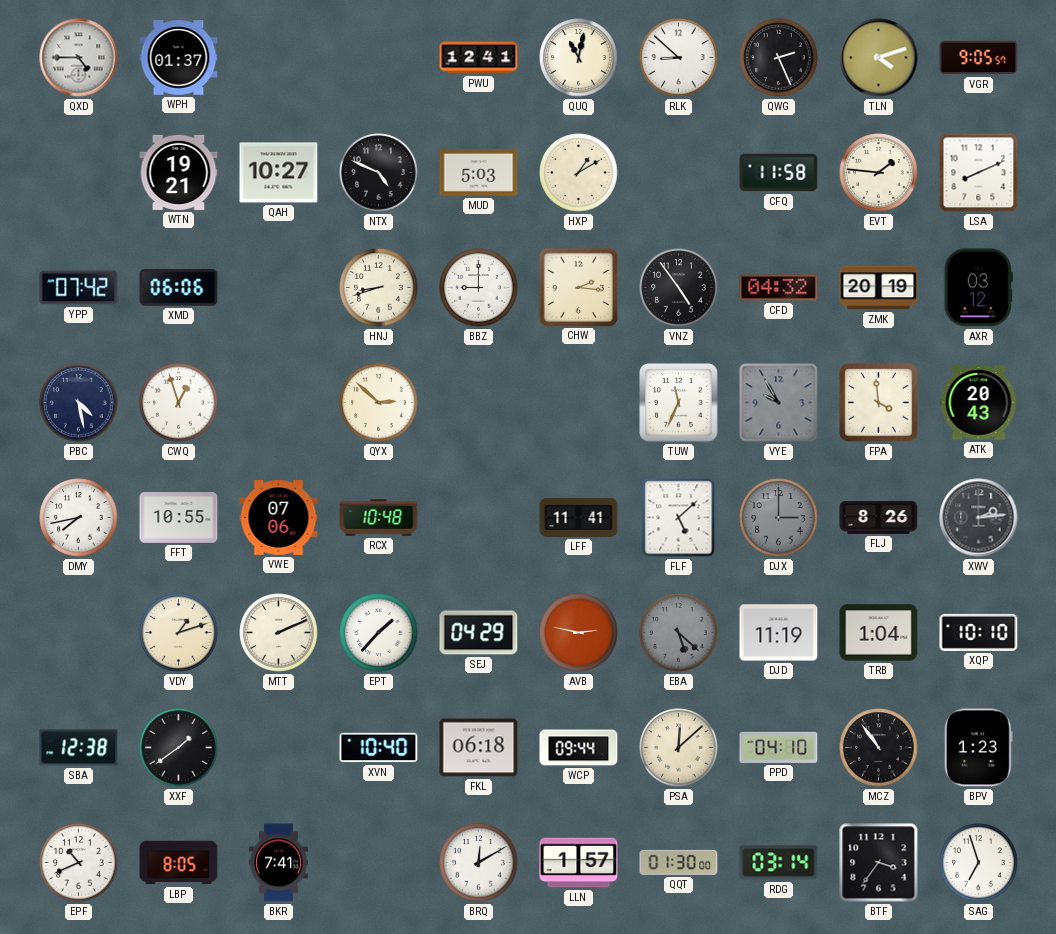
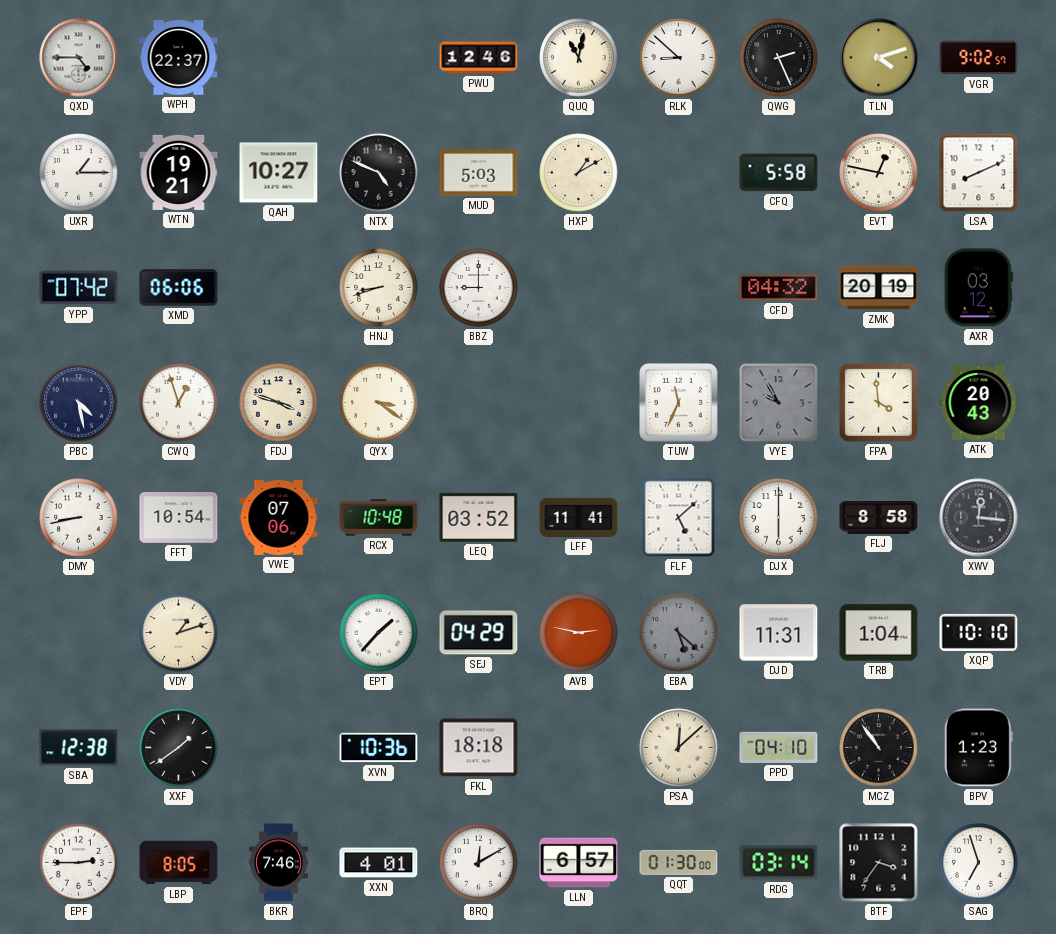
WPH: 01:37 -> 22:37
PWU: 12:41 -> 12:46
VGR: 9:05 -> 9:02
UXR: none -> 1:15
CFQ: 11:58 -> 5:58
EVT: 1:46 -> 12:47
CHW: 2:16 -> none
VNZ: 4:54 -> none
FDJ: none -> 3:48
QYX: 2:52 -> 3:21
DMY: 7:43 -> 8:43
FFT: 10:55 -> 10:54
LEQ: none -> 03:52
DJX: 3:00 -> 6:00
DJX dial: grey -> white
FLJ: 8:26 -> 8:58
XWV: 2:14 -> 12:16
MTT: 2:11 -> none
DJD: 11:19 -> 11:31
XVN: 10:40 -> 10:36
FKL: 06:18 -> 18:18
WCP: 09:44 -> none
EPF: 10:41 -> 2:45
BKR: 7:41 -> 7:46
XXN: none -> 4:01
LLN: 1:57 -> 6:57
